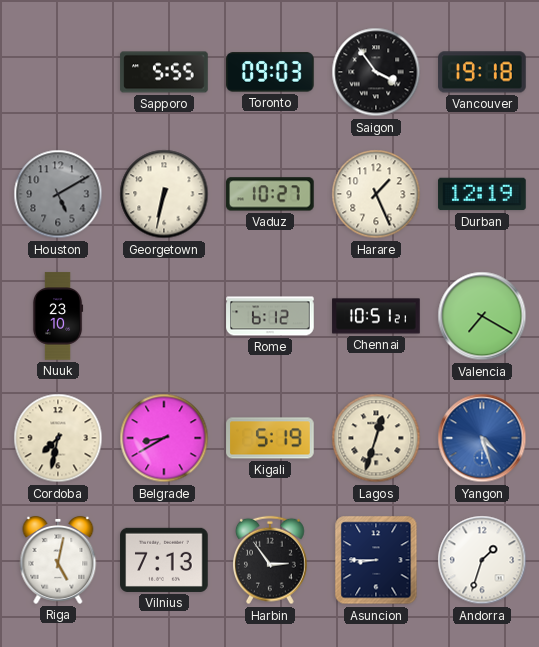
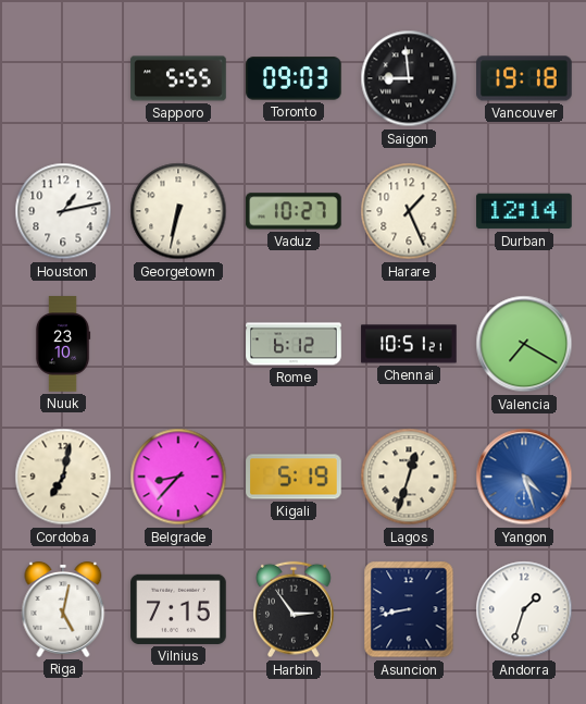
Saigon: 3:54 -> 8:59
Houston: 5:10 -> 1:13
Houston dial: grey -> white
Durban: 12:19 -> 12:14
Cordoba: 7:32 -> 7:02
Belgrade: 8:40 -> 8:37
Vilnius: 7:13 -> 7:15
Asuncion: 8:45 -> 8:43
